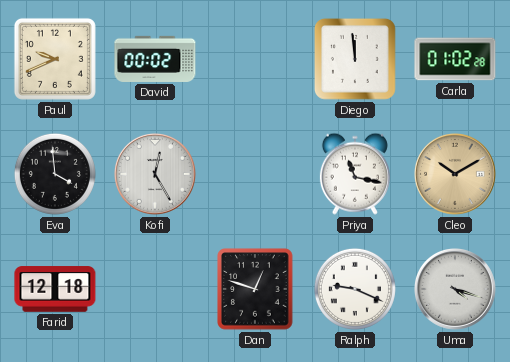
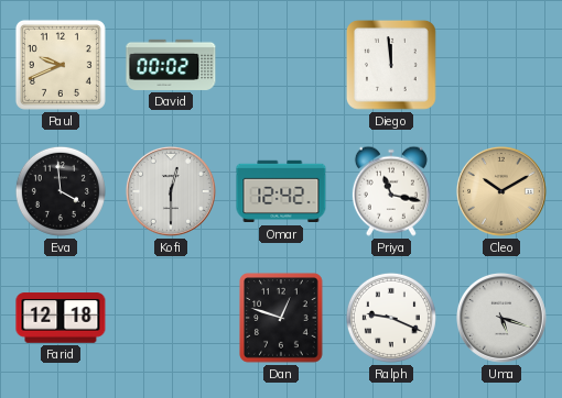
Carla: 01:02 -> none
Kofi: 12:25 -> 12:30
Omar: none -> 12:42
Uma: 4:18 -> 5:18
